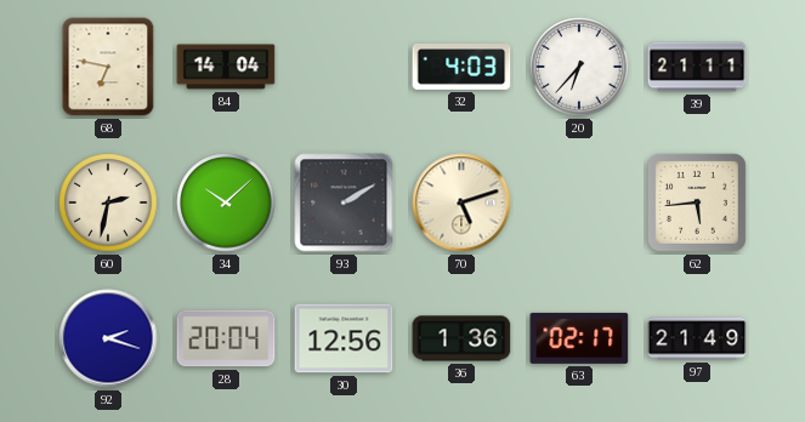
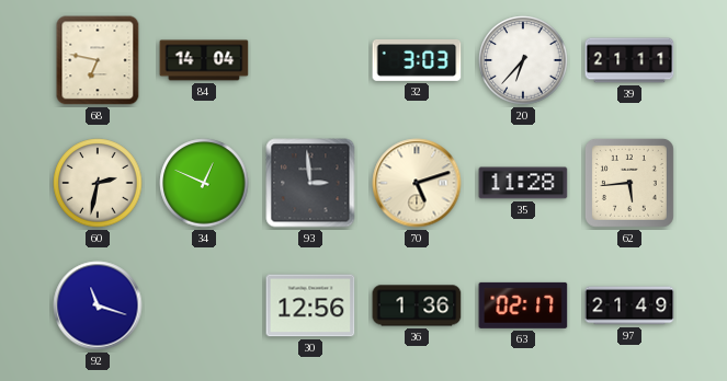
32: 4:03 -> 3:03
34: 10:08 -> 12:49
93: 2:10 -> 2:59
35: none -> 11:28
92: 2:18 -> 11:18
28: 20:04 -> none
